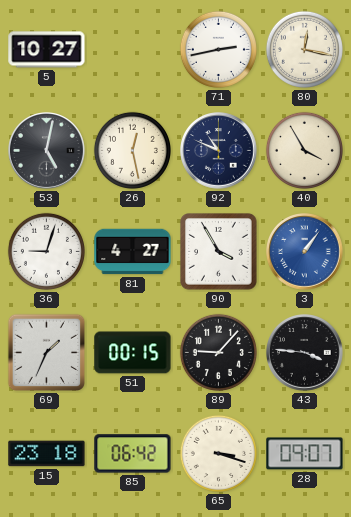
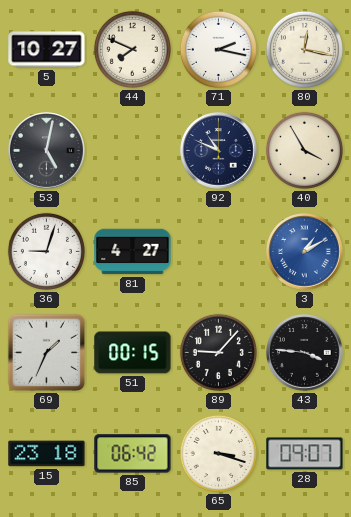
44: none -> 7:49
71: 2:43 -> 2:17
26: 12:28 -> none
90: 3:55 -> none
3: 1:06 -> 1:10
